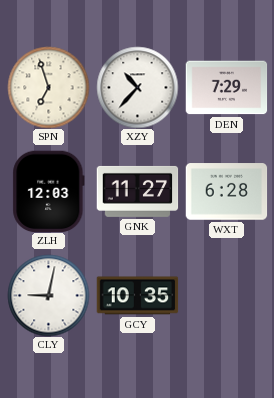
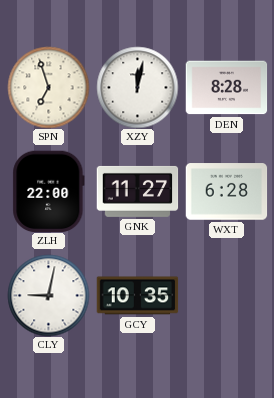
XZY: 10:37 -> 12:02
DEN: 7:29 -> 8:28
ZLH: 12:03 -> 22:00
